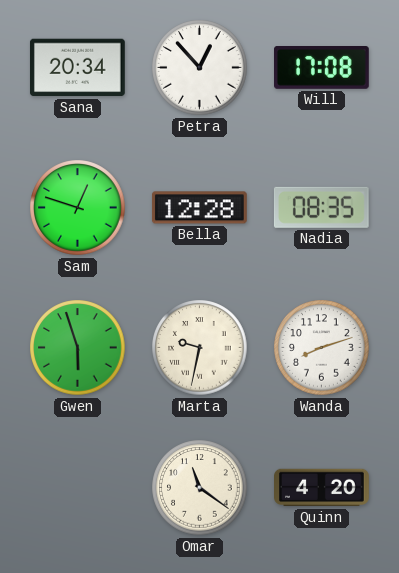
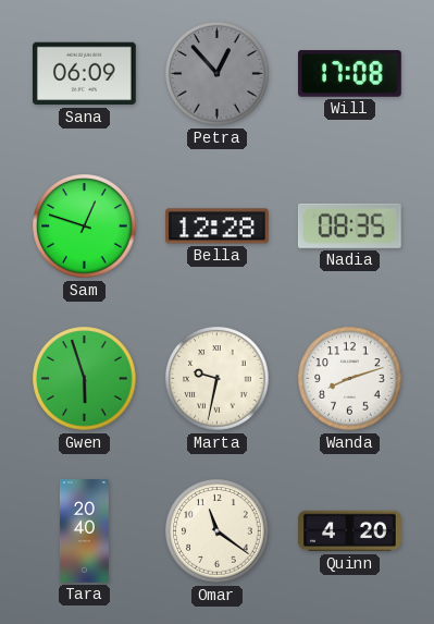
Sana: 20:34 -> 06:09
Petra dial: white -> grey
Tara: none -> 20:40
